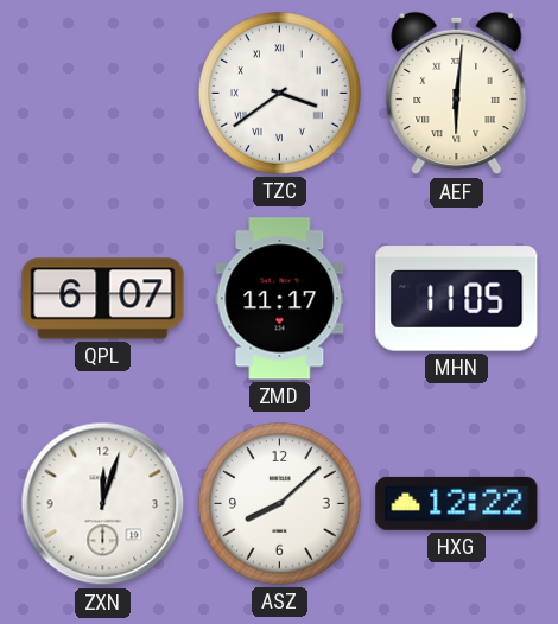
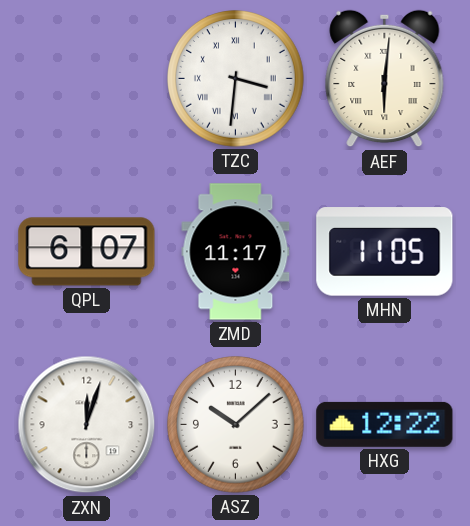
TZC: 3:39 -> 3:31
ASZ: 8:08 -> 10:08
